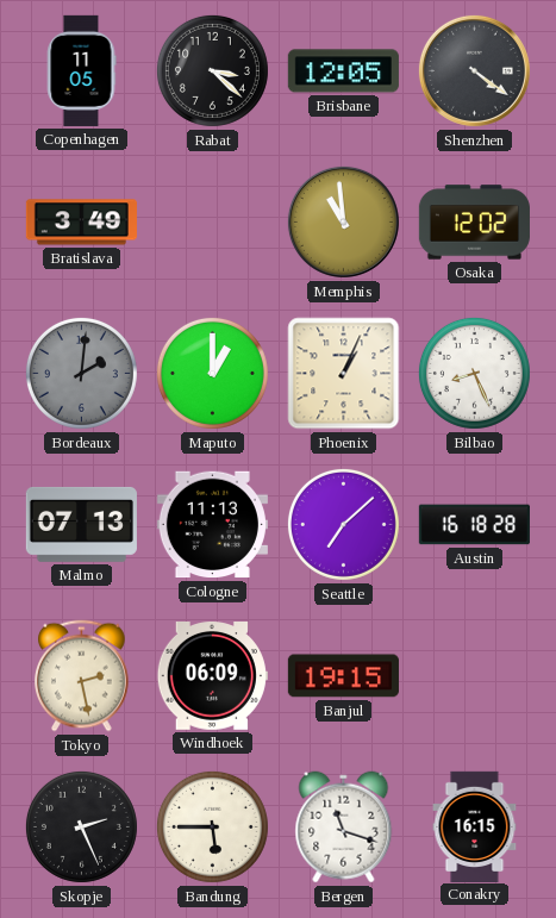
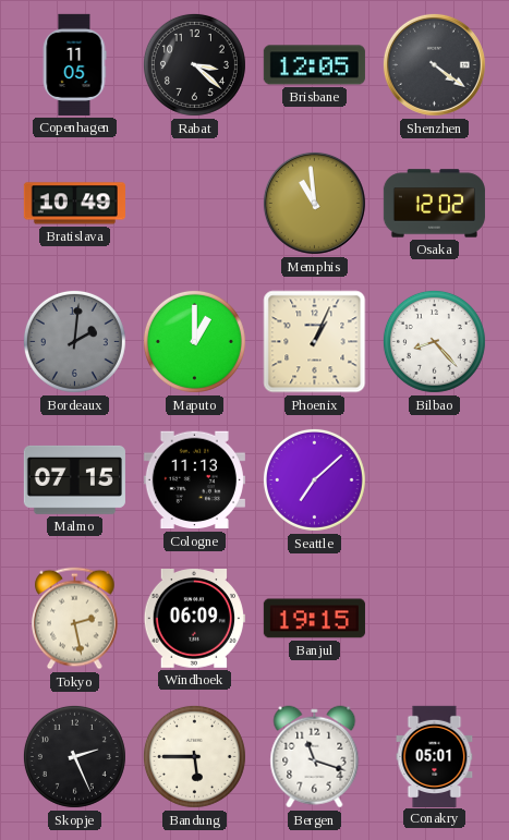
Bratislava: 3:49 -> 10:49
Bilbao: 8:26 -> 8:23
Malmo: 07:13 -> 07:15
Austin: 16:18 -> none
Conakry: 16:15 -> 05:01
